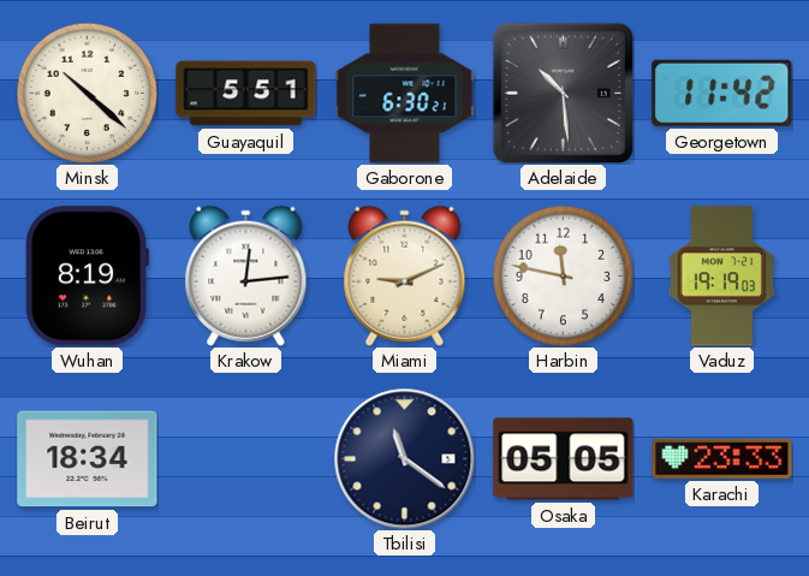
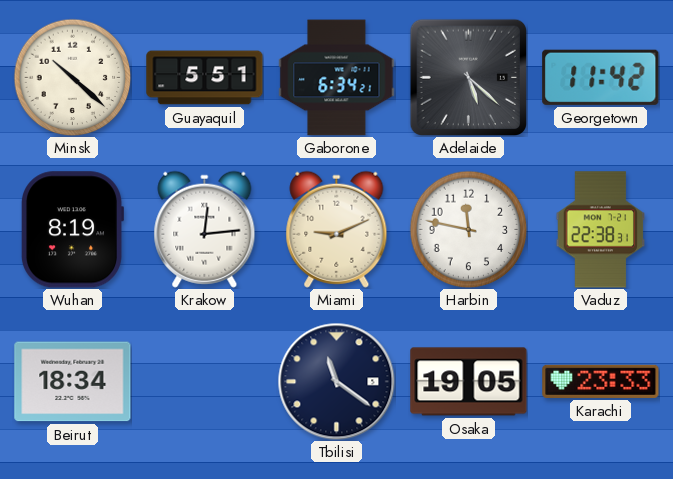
Gaborone: 6:30 -> 6:34
Adelaide: 10:29 -> 5:22
Vaduz: 19:19 -> 22:38
Osaka: 05:05 -> 19:05
